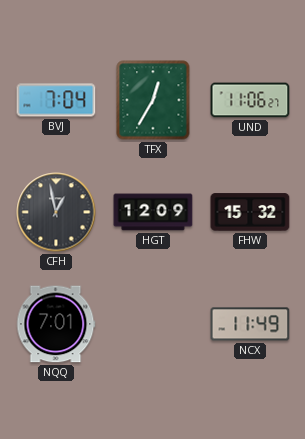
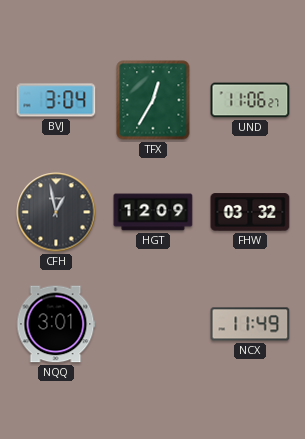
BVJ: 7:04 -> 3:04
FHW: 15:32 -> 03:32
NQQ: 7:01 -> 3:01
